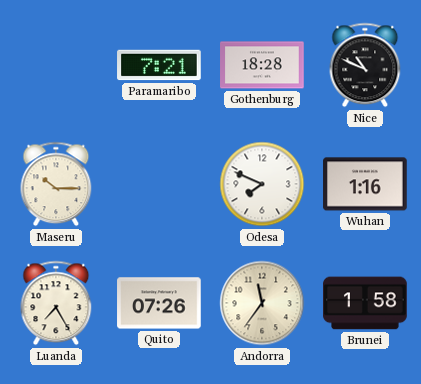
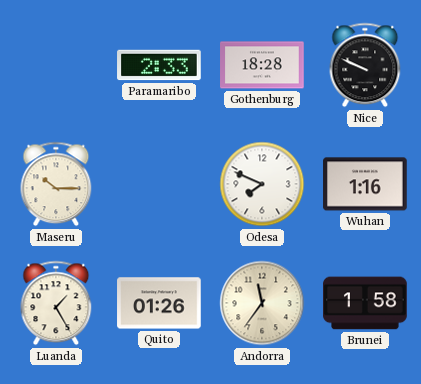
Paramaribo: 7:21 -> 2:33
Nice: 10:49 -> 9:49
Luanda: 7:25 -> 1:25
Quito: 07:26 -> 01:26
